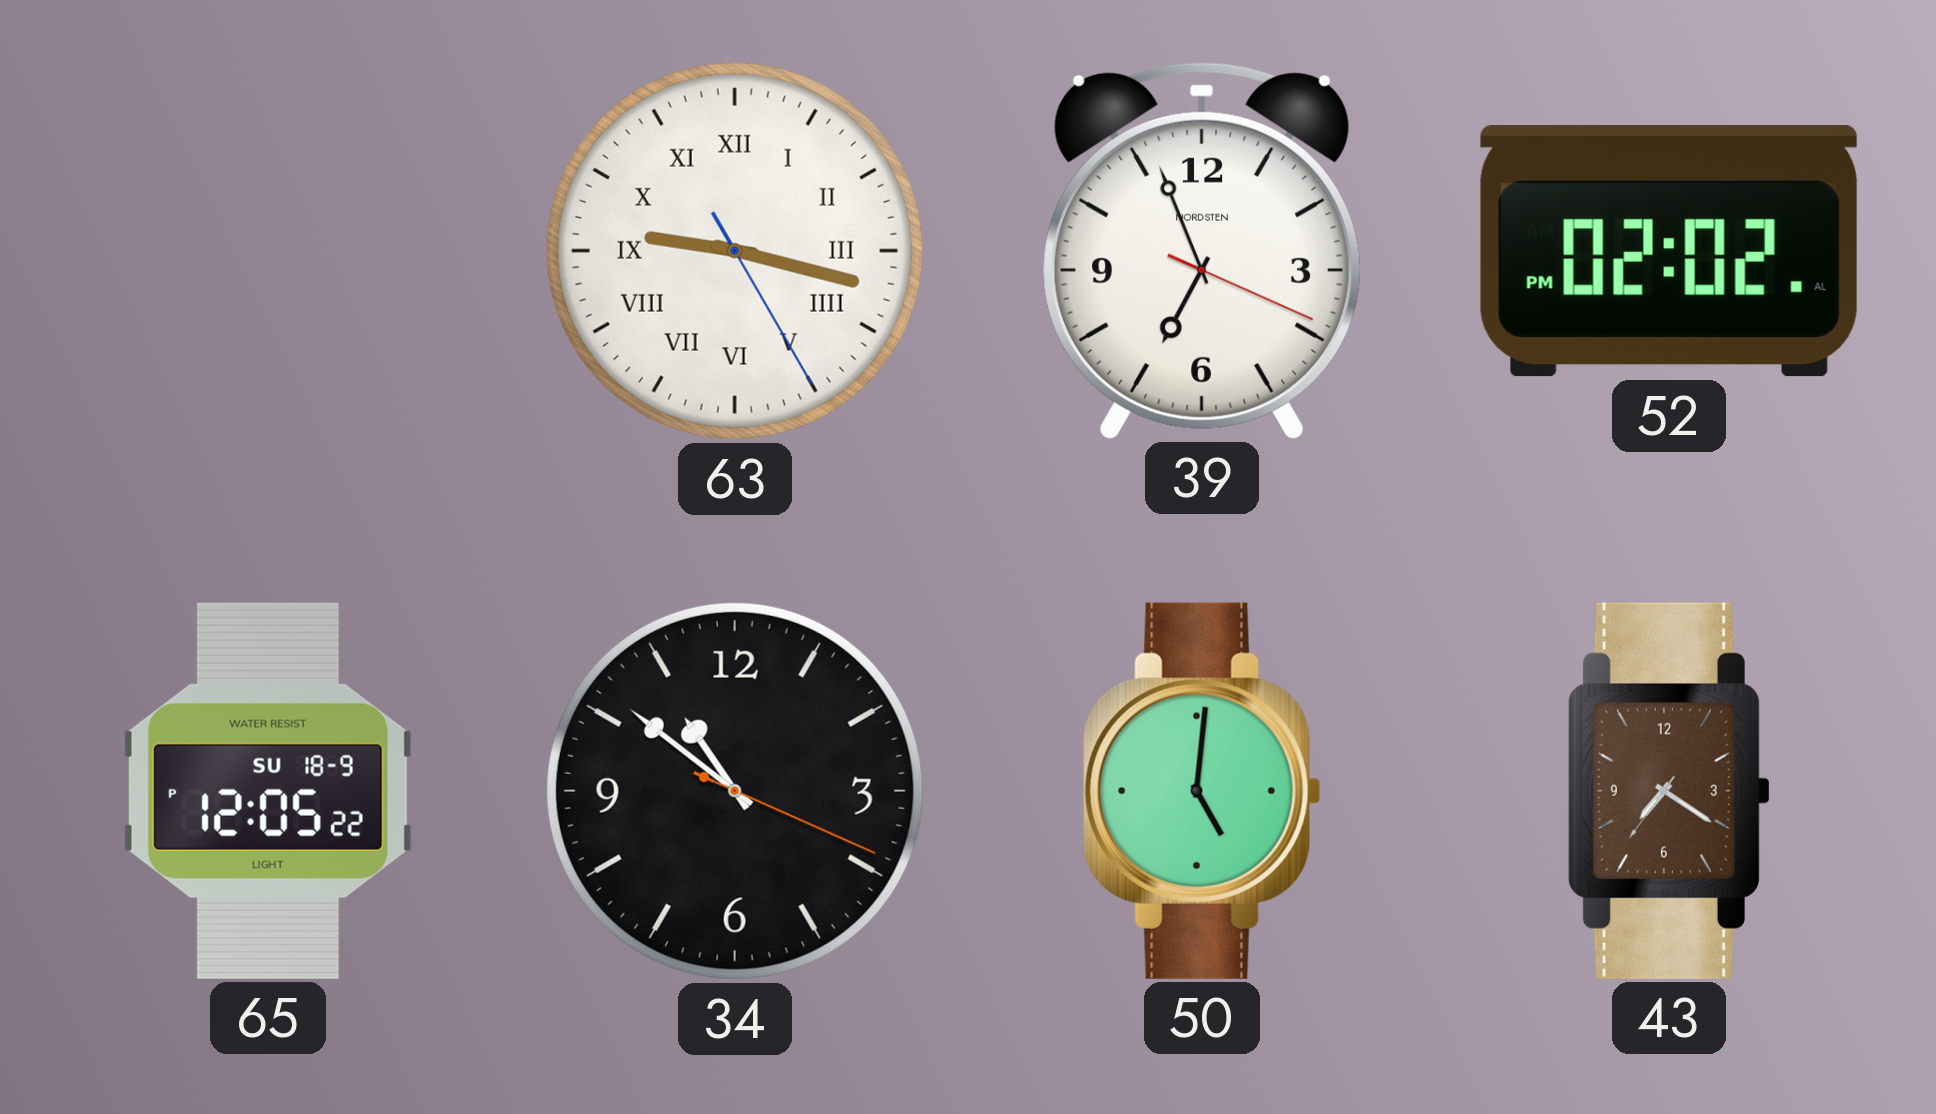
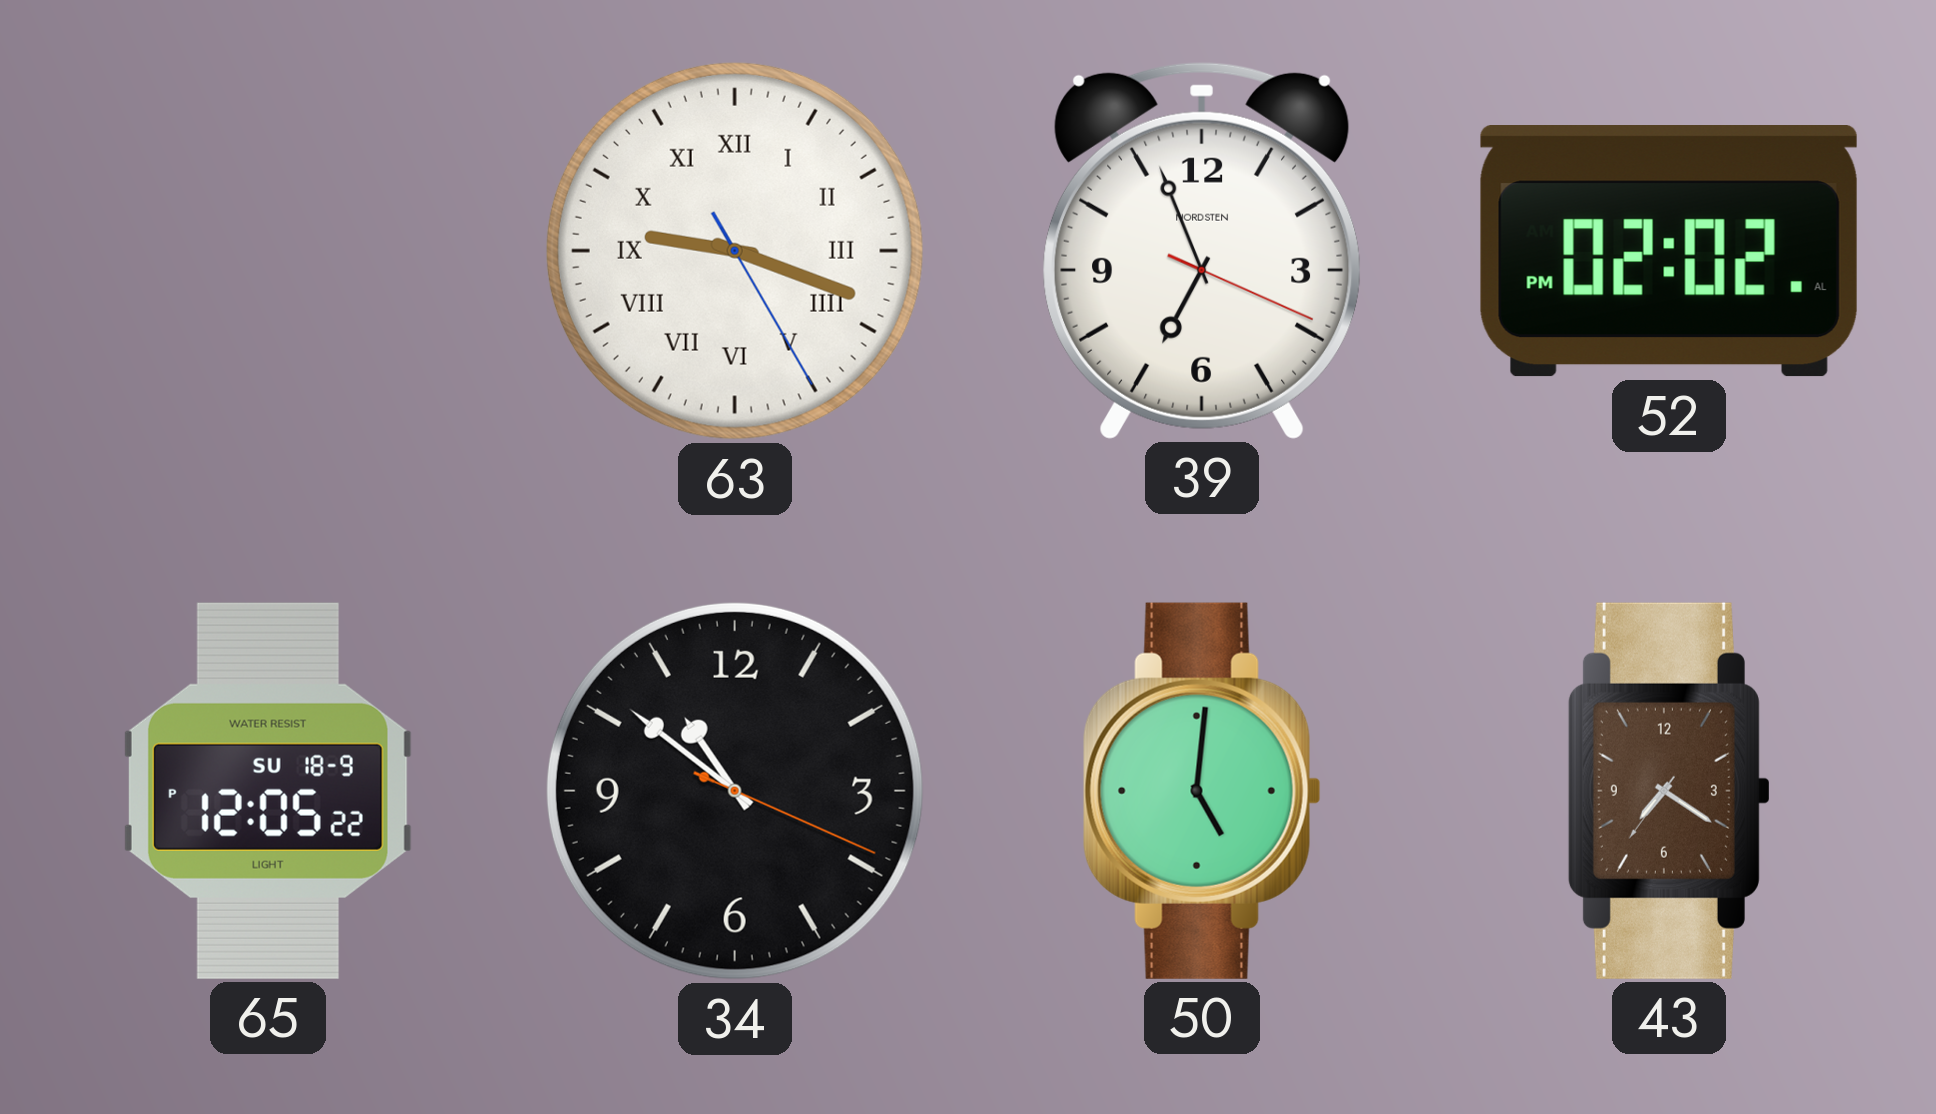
63: 9:17 -> 9:18
